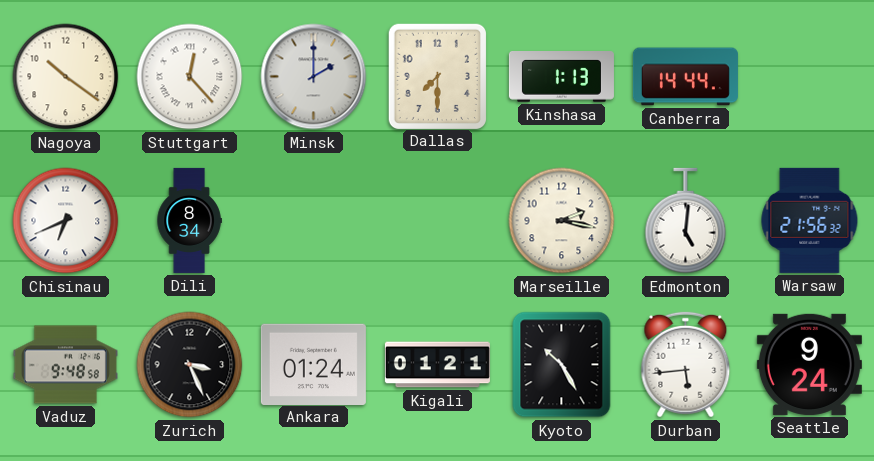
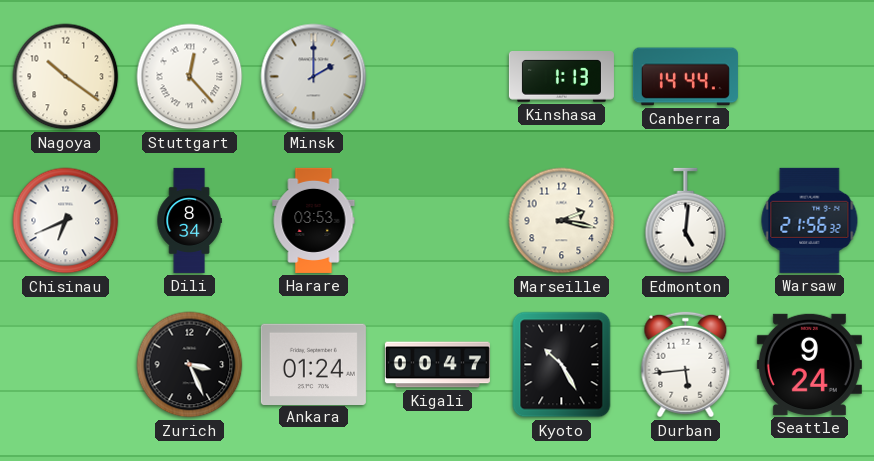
Dallas: 7:30 -> none
Harare: none -> 03:53
Vaduz: 9:48 -> none
Kigali: 01:21 -> 00:47
